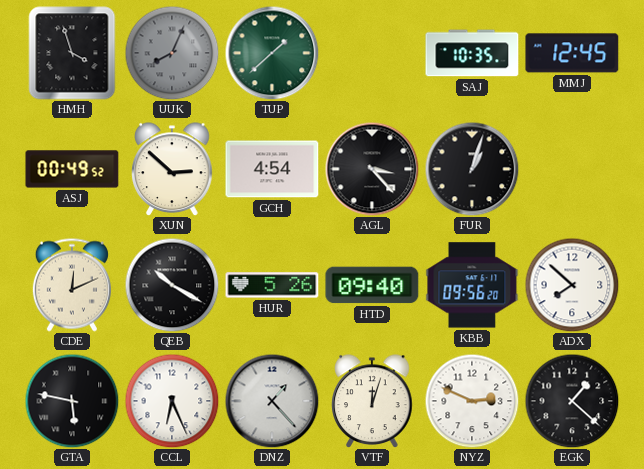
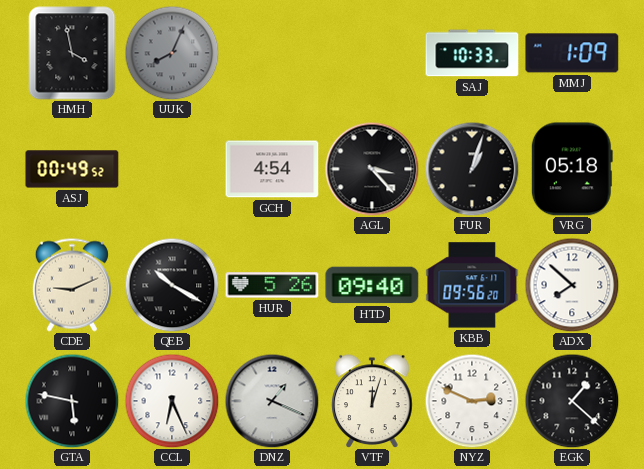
HMH: 3:57 -> 3:58
TUP: 1:38 -> none
SAJ: 10:35 -> 10:33
MMJ: 12:45 -> 1:09
XUN: 2:52 -> none
VRG: none -> 05:18
CDE: 12:11 -> 9:11
DNZ: 1:23 -> 1:19
